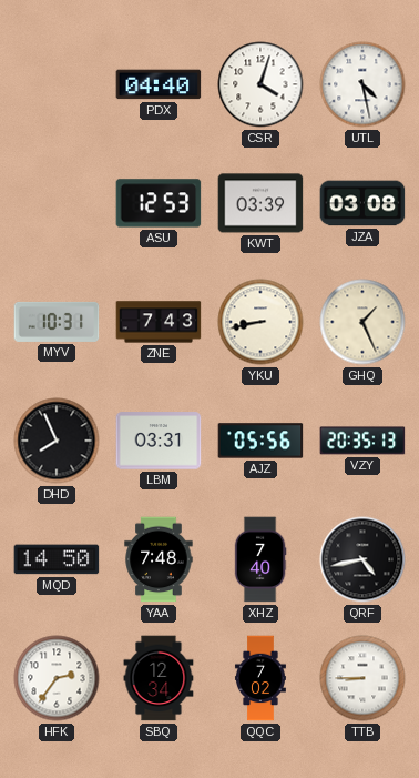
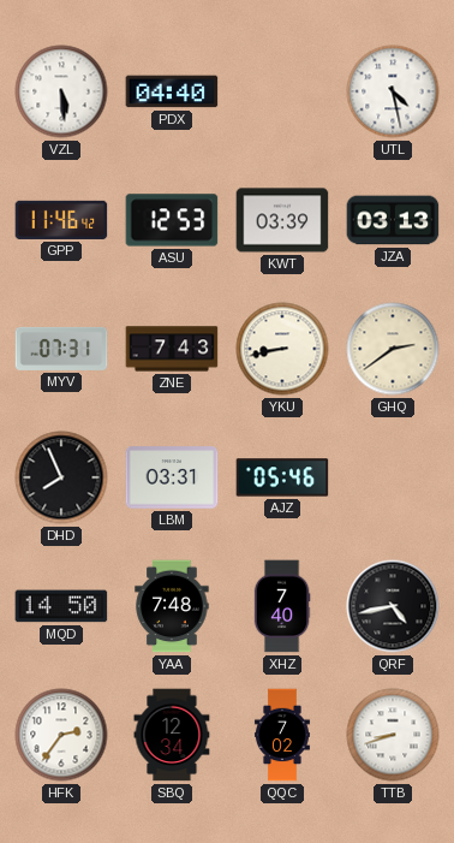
VZL: none -> 5:29
CSR: 4:03 -> none
GPP: none -> 11:46
JZA: 03:08 -> 03:13
MYV: 10:31 -> 07:31
GHQ: 1:26 -> 2:39
AJZ: 05:56 -> 05:46
VZY: 20:35 -> none
TTB: 8:45 -> 8:42
